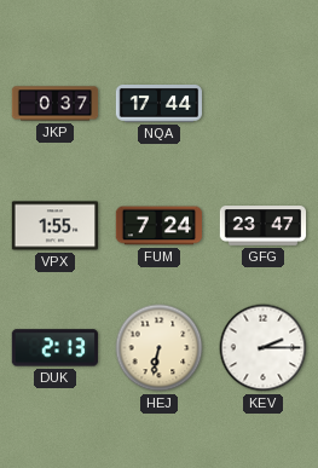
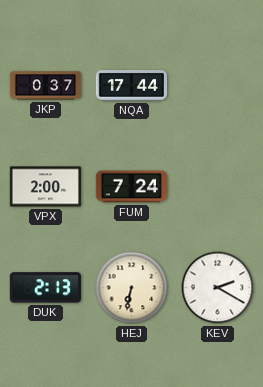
VPX: 1:55 -> 2:00
GFG: 23:47 -> none
KEV: 2:15 -> 2:20
